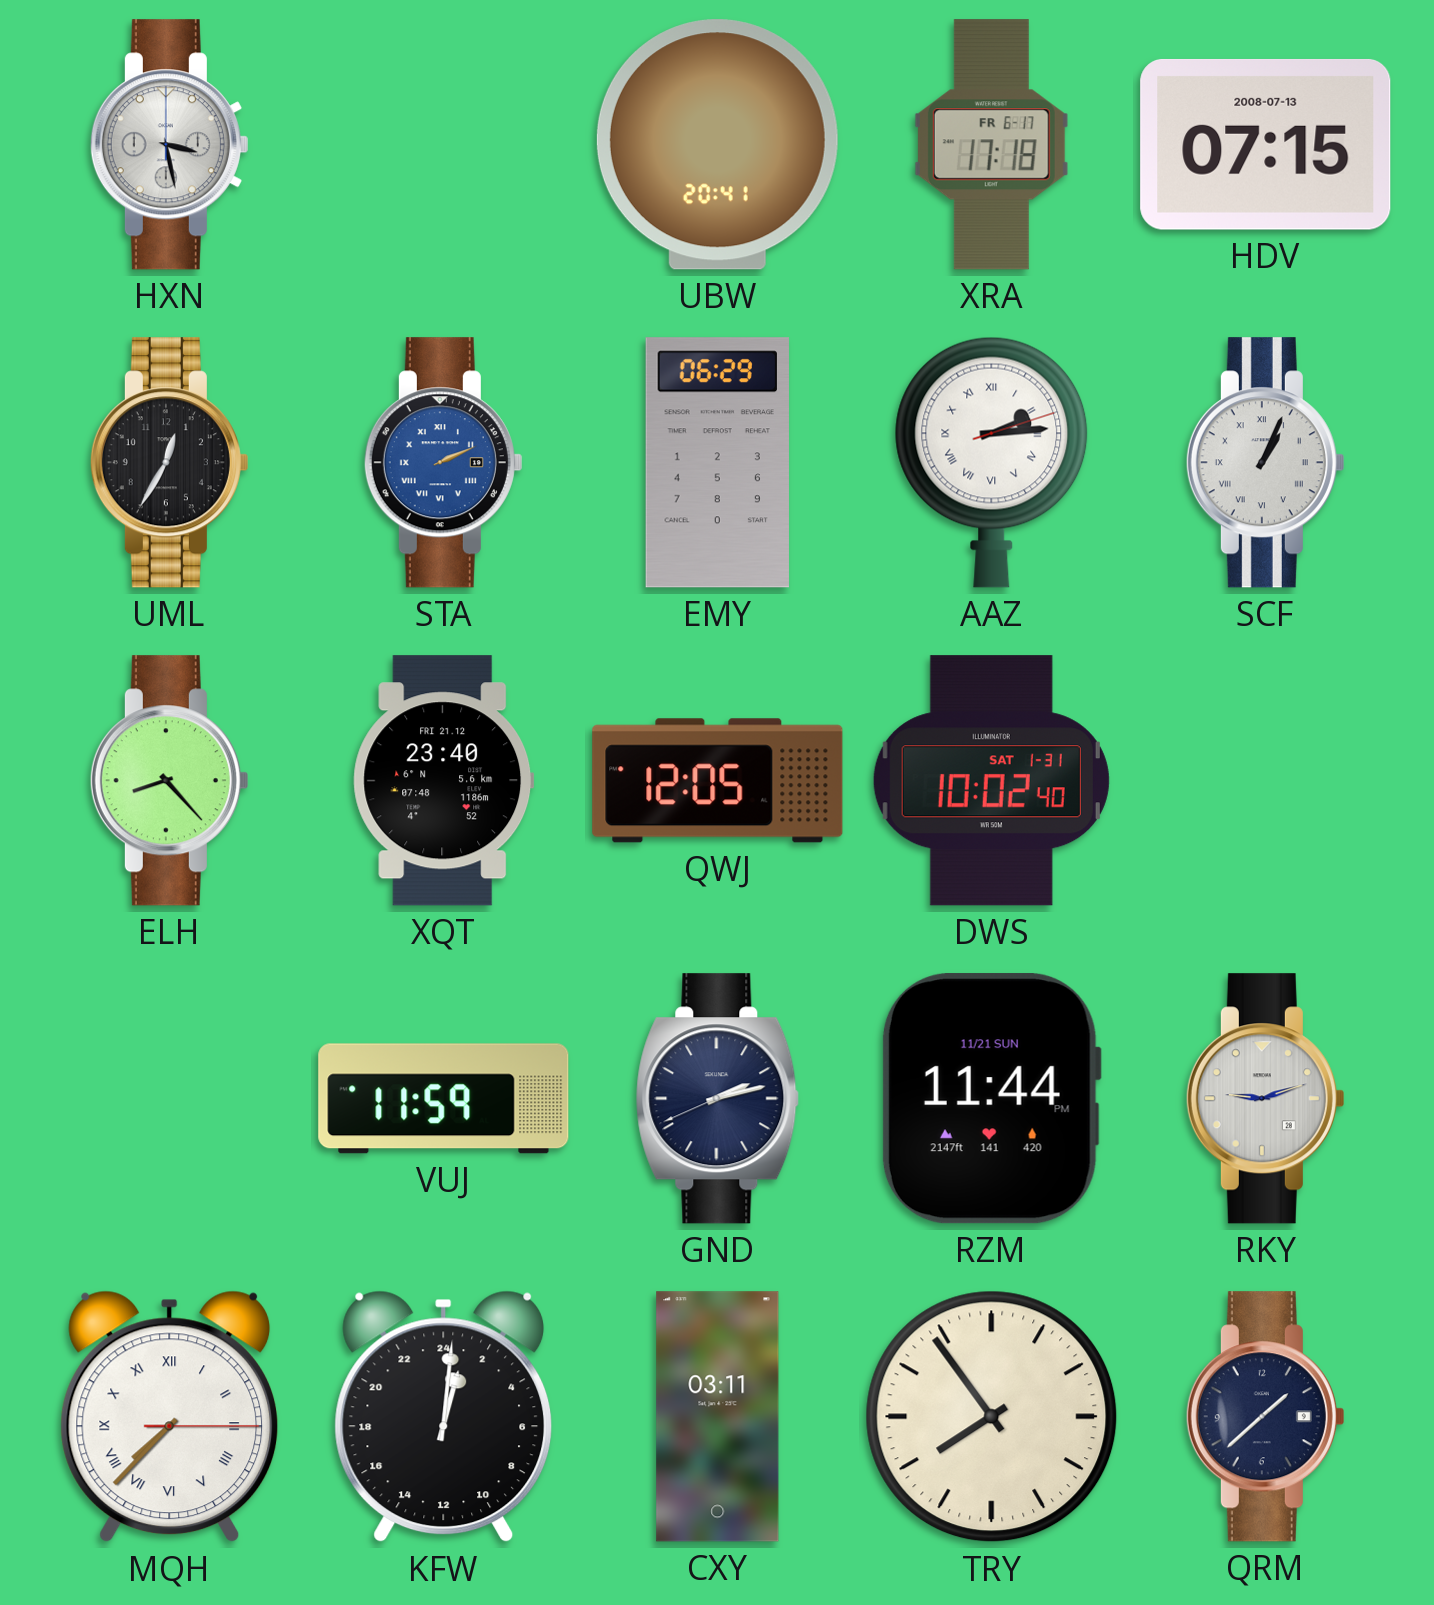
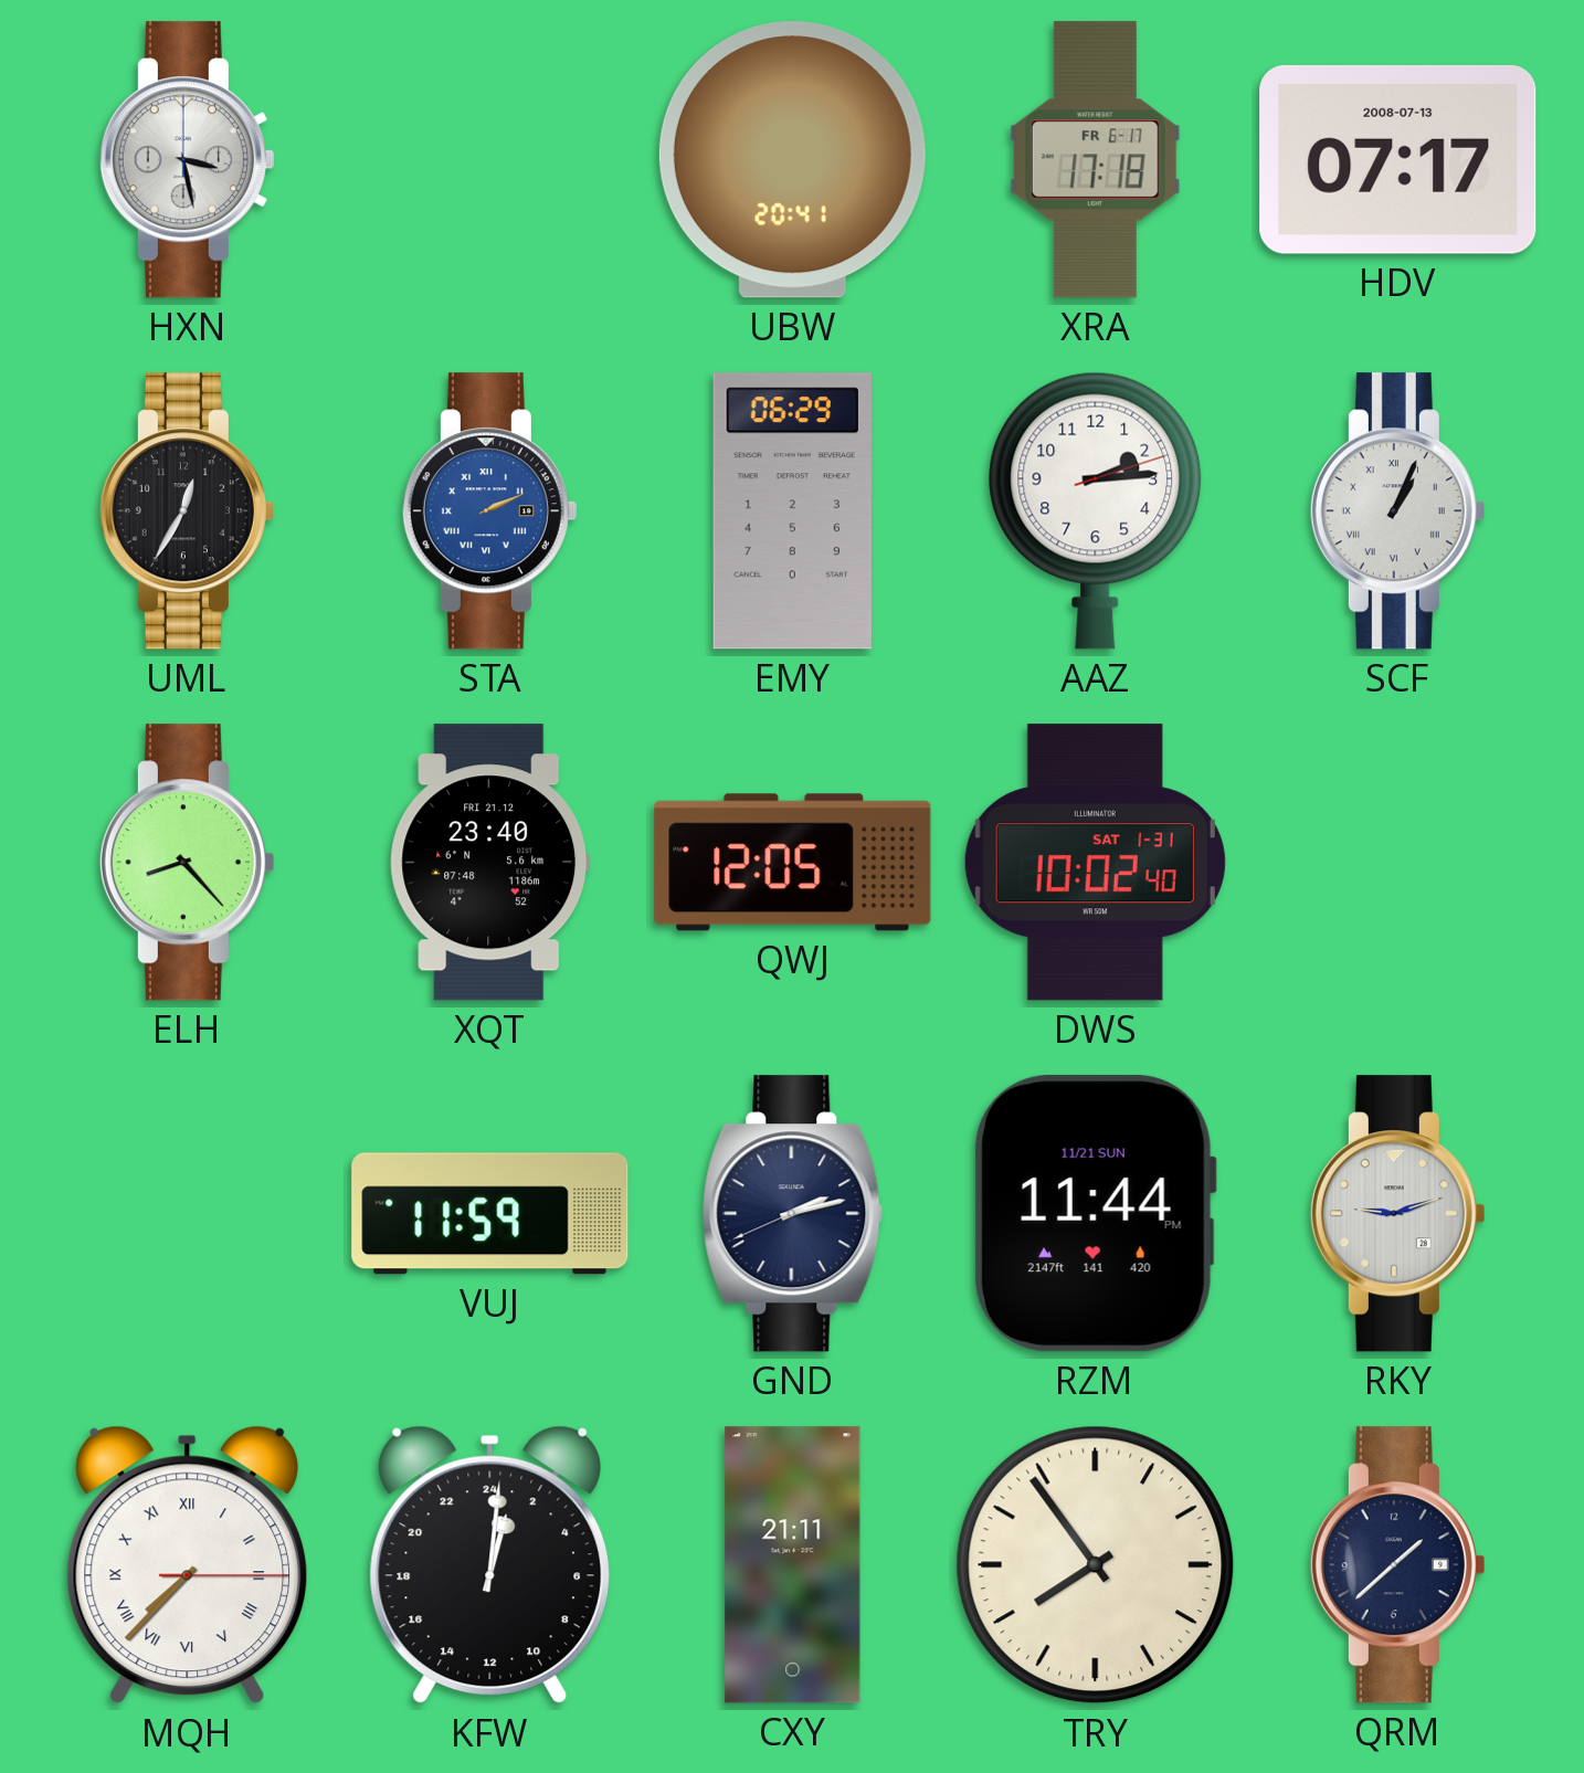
HDV: 07:15 -> 07:17
AAZ numerals: Roman -> Arabic
CXY: 03:11 -> 21:11
